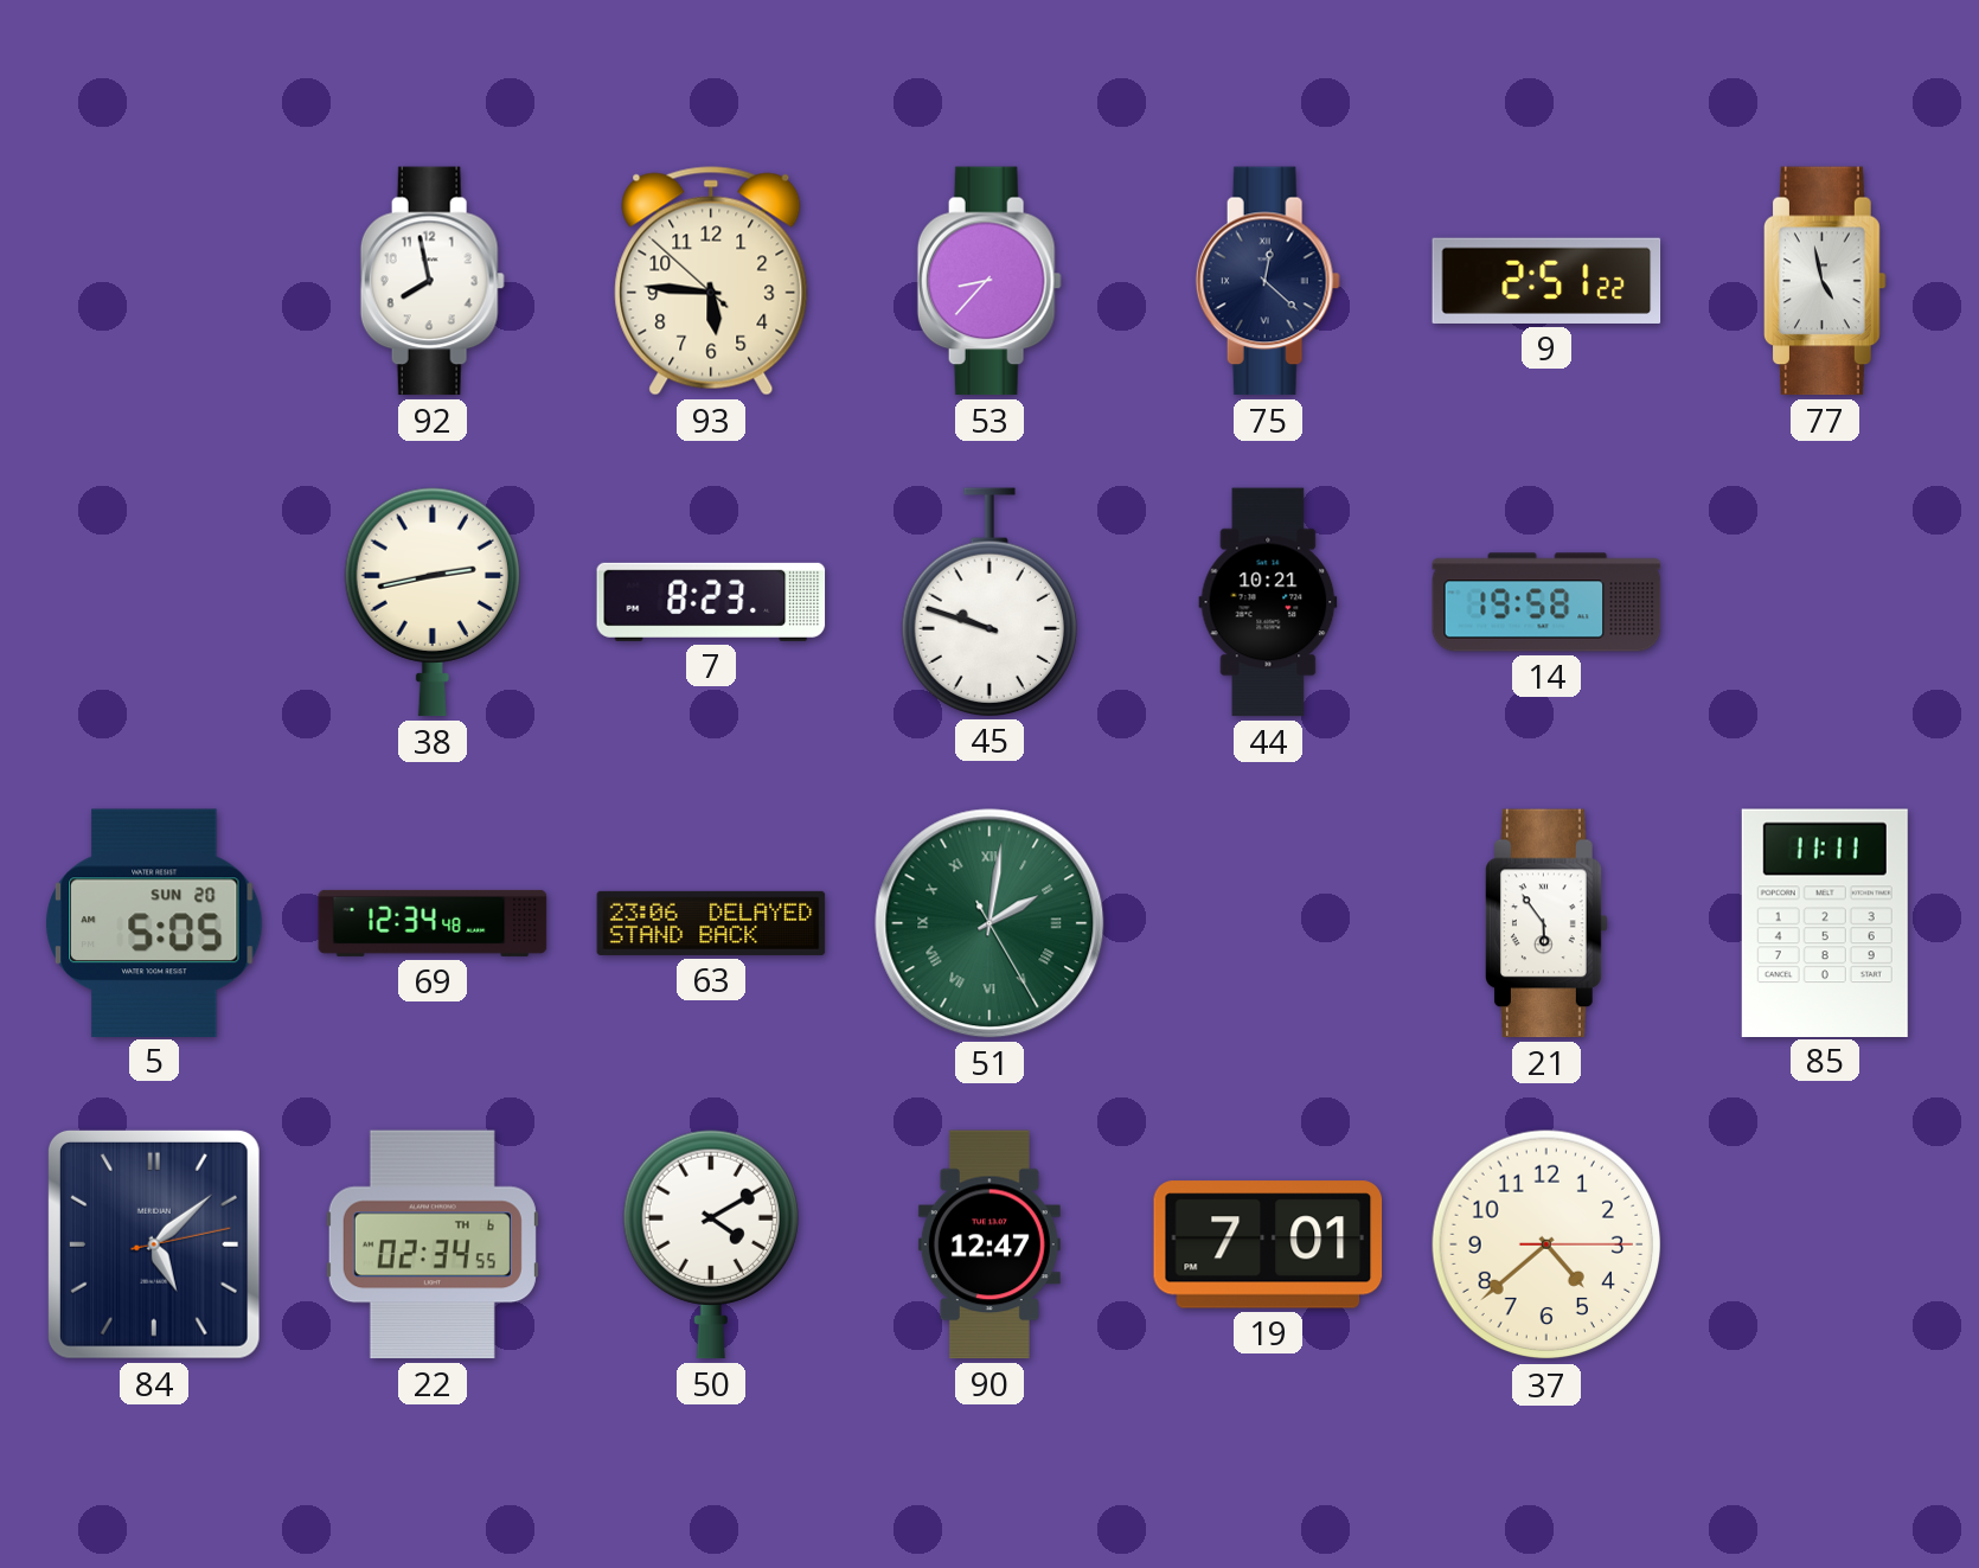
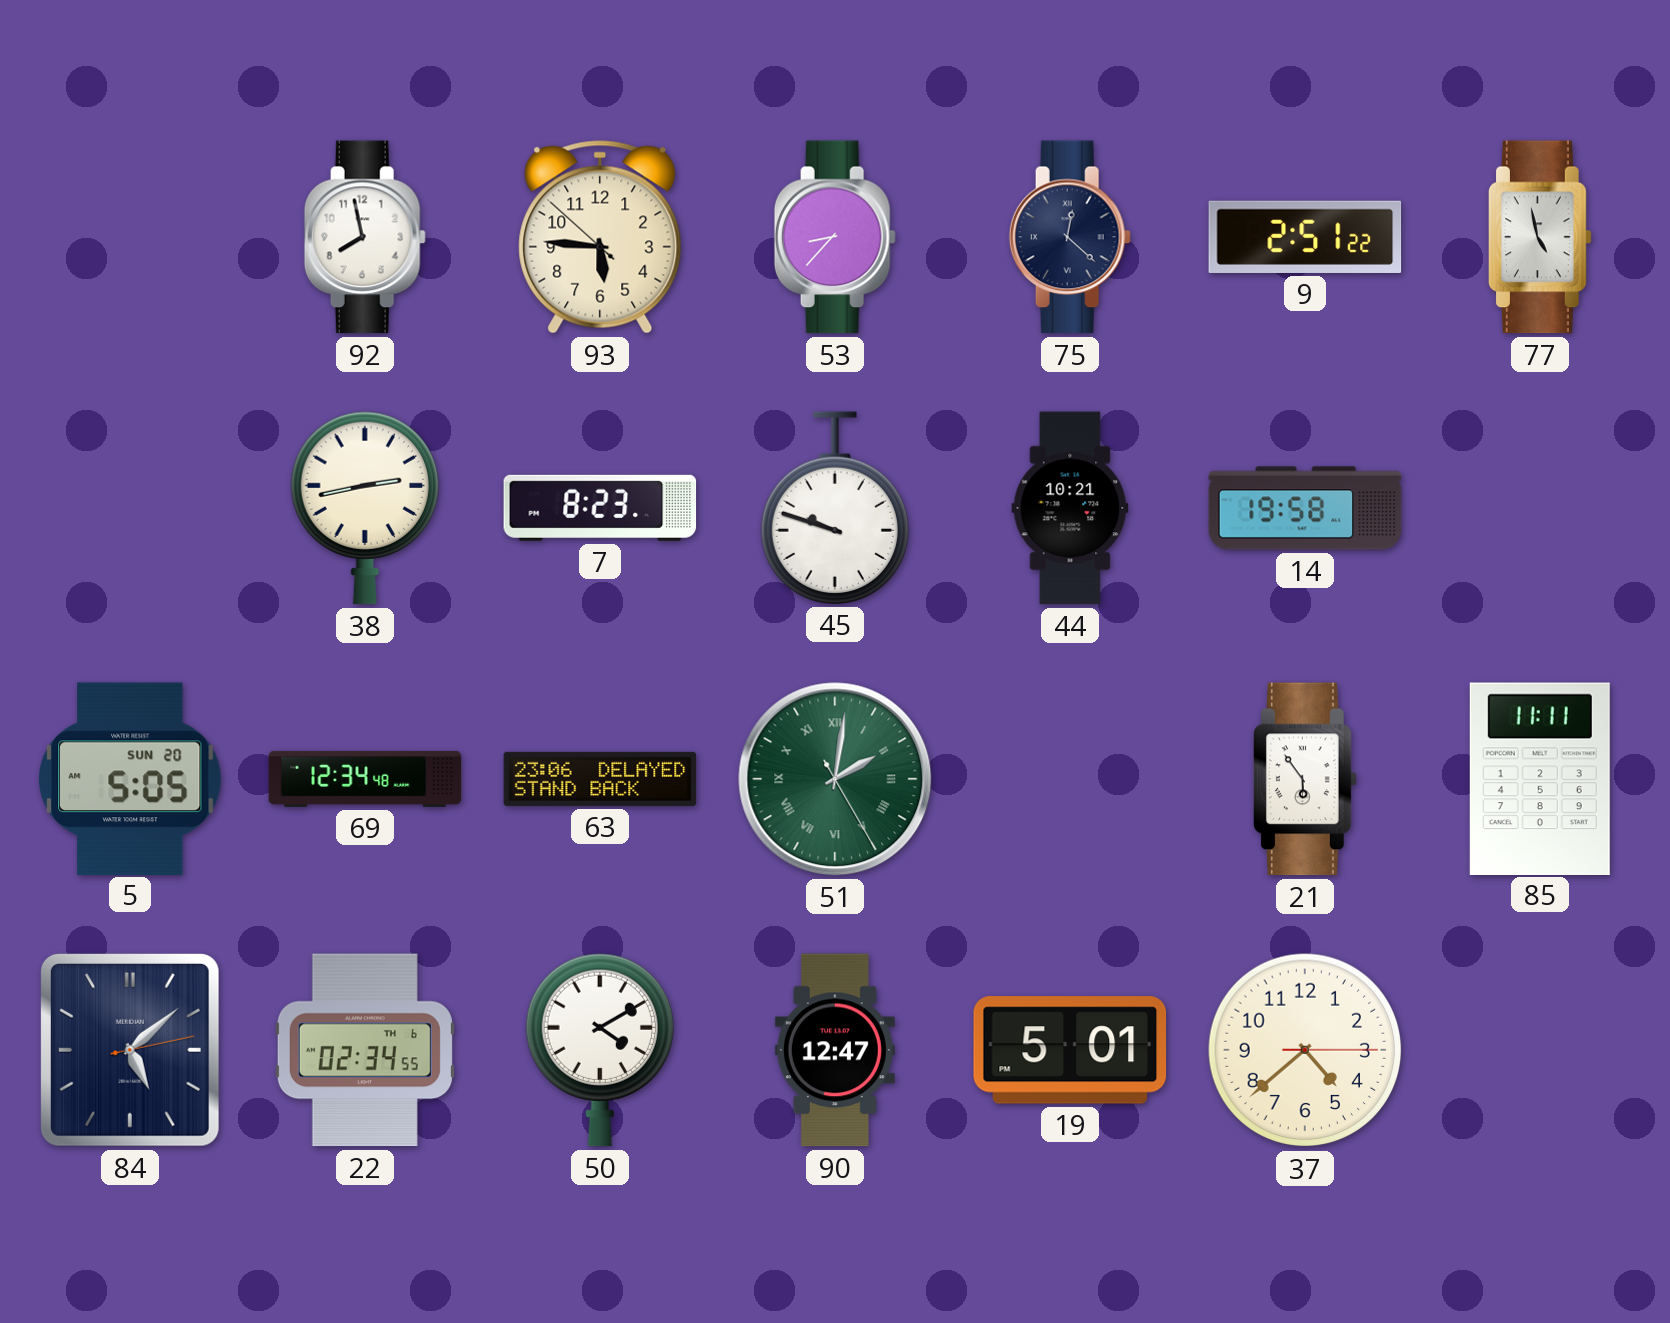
19: 7:01 -> 5:01
